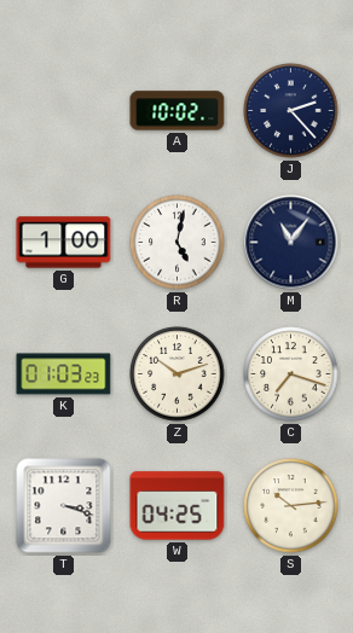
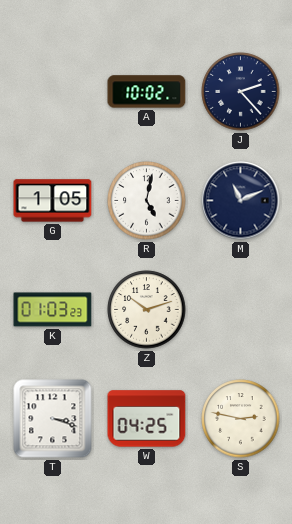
G: 1:00 -> 1:05
M: 11:06 -> 11:11
C: 7:18 -> none
S: 10:14 -> 2:47
